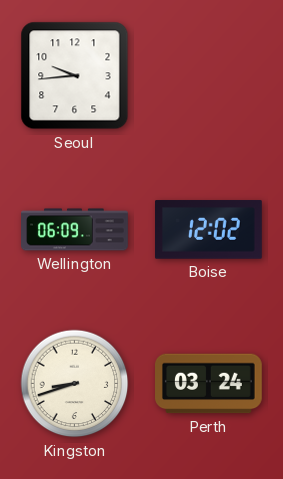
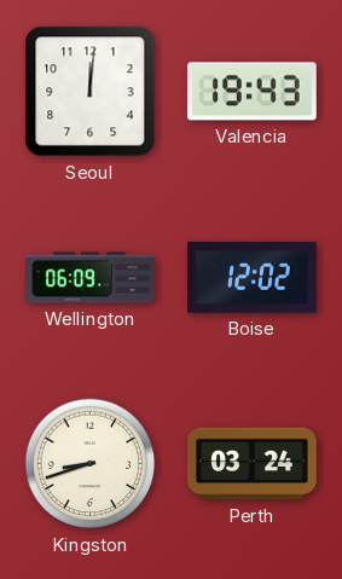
Seoul: 9:44 -> 12:01
Valencia: none -> 19:43
